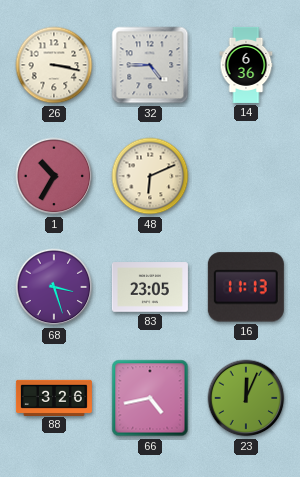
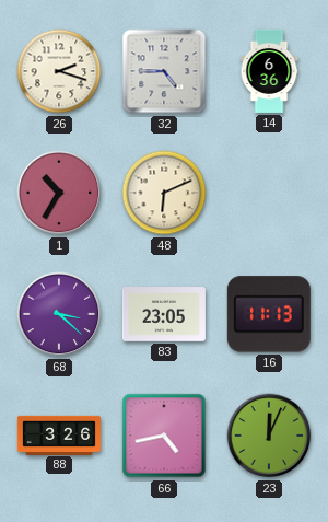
26: 3:17 -> 2:18
68: 3:27 -> 3:22
